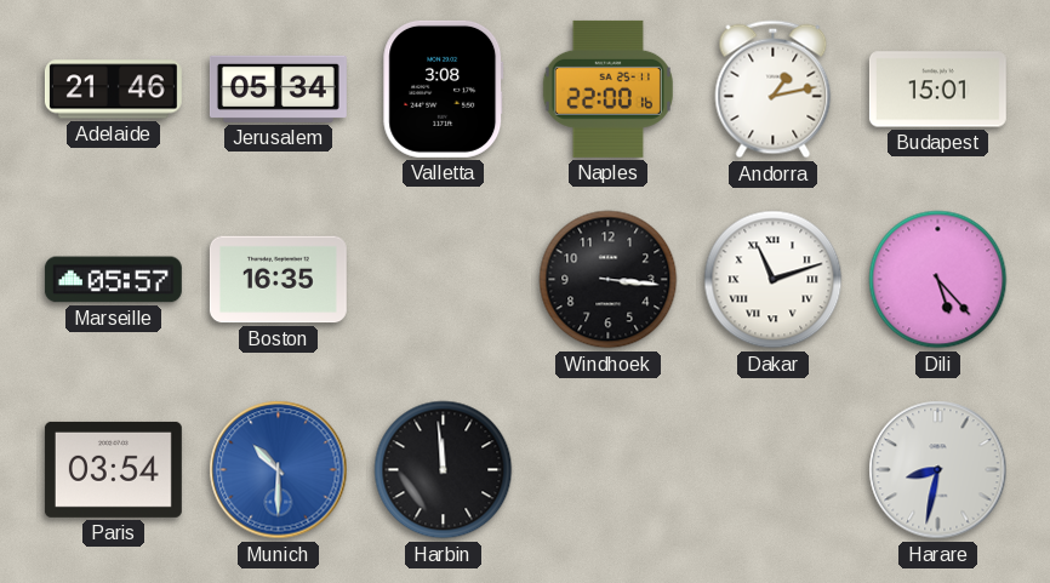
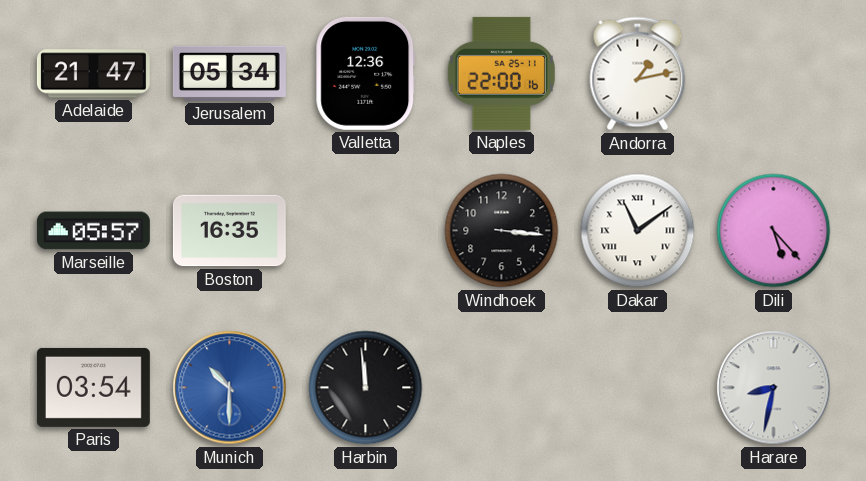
Adelaide: 21:46 -> 21:47
Valletta: 3:08 -> 12:36
Budapest: 15:01 -> none
Dakar: 11:12 -> 11:09
